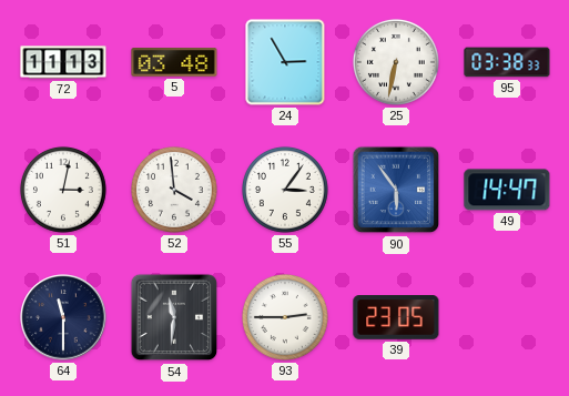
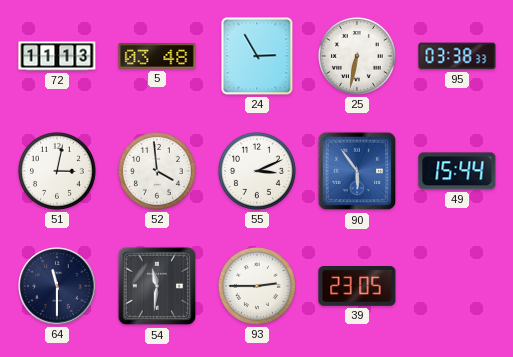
55: 3:06 -> 3:11
49: 14:47 -> 15:44
